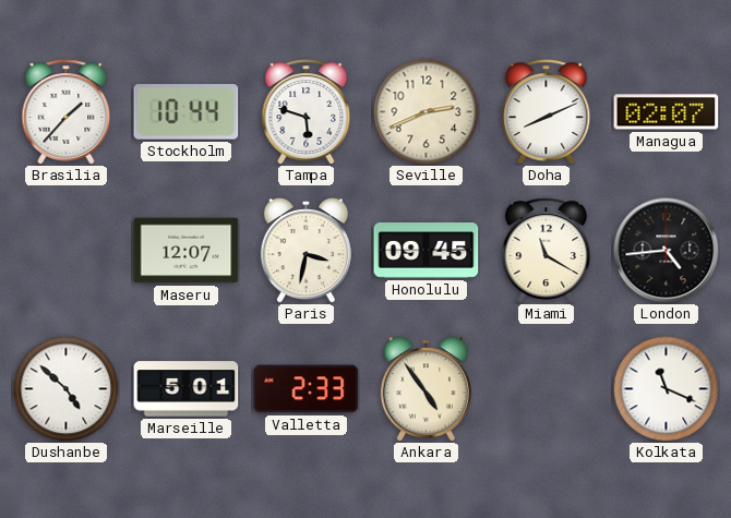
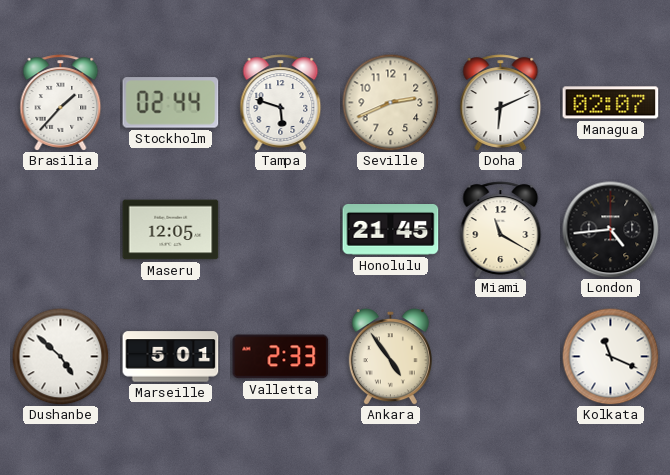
Stockholm: 10:44 -> 02:44
Doha: 8:11 -> 6:11
Maseru: 12:07 -> 12:05
Paris: 3:32 -> none
Honolulu: 09:45 -> 21:45
